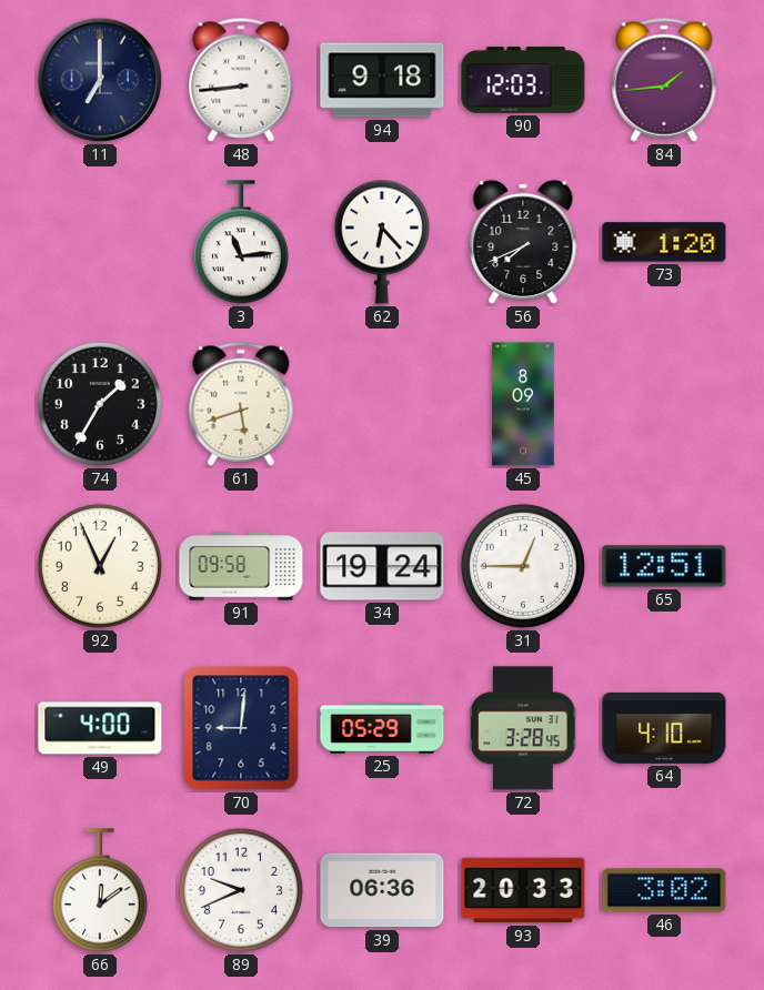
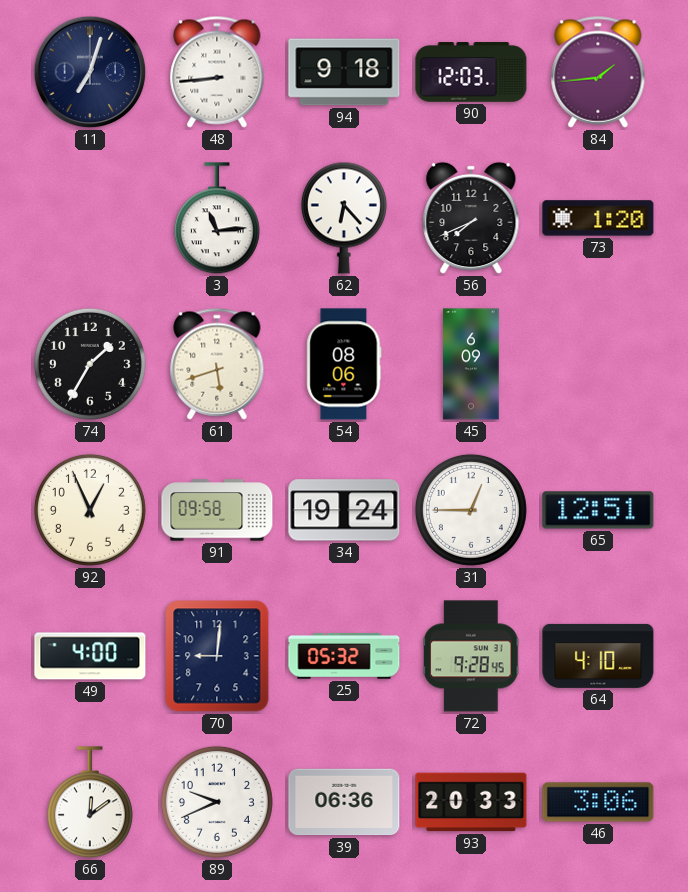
11: 7:00 -> 7:03
54: none -> 08:06
45: 8:09 -> 6:09
25: 05:29 -> 05:32
72: 3:28 -> 9:28
46: 3:02 -> 3:06
